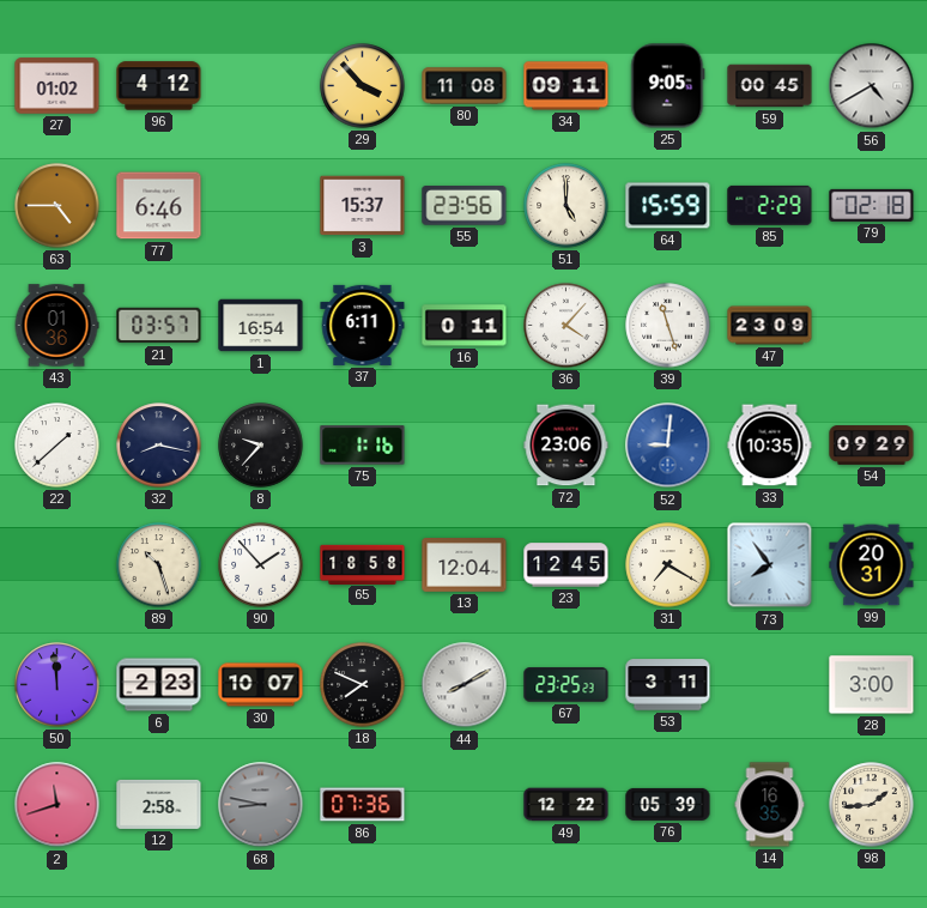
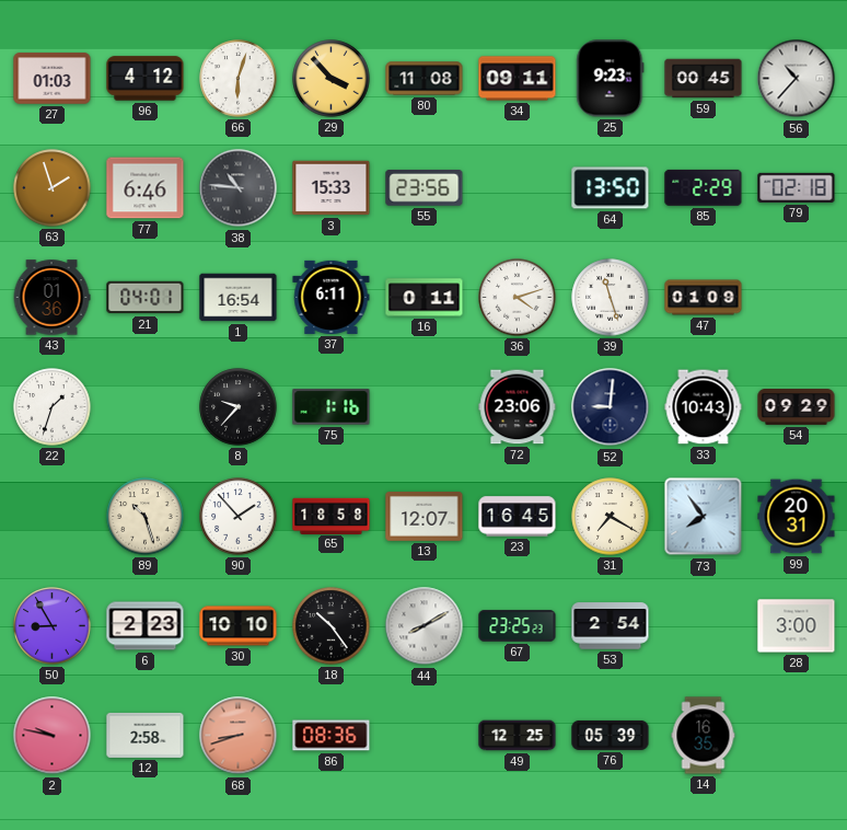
27: 01:02 -> 01:03
66: none -> 6:03
25: 9:05 -> 9:23
56: 4:40 -> 10:37
63: 4:45 -> 1:57
38: none -> 10:46
3: 15:37 -> 15:33
51: 5:00 -> none
64: 15:59 -> 13:50
21: 03:57 -> 04:01
36: 4:07 -> 4:12
47: 23:09 -> 01:09
22: 1:38 -> 1:33
32: 8:17 -> none
52 dial: blue -> navy
33: 10:35 -> 10:43
13: 12:04 -> 12:07
23: 12:45 -> 16:45
50: 11:59 -> 8:55
30: 10:07 -> 10:10
18: 7:49 -> 10:24
53: 3:11 -> 2:54
2: 11:42 -> 9:47
68: 8:47 -> 8:42
68 dial: grey -> salmon
86: 07:36 -> 08:36
49: 12:22 -> 12:25
98: 1:44 -> none
